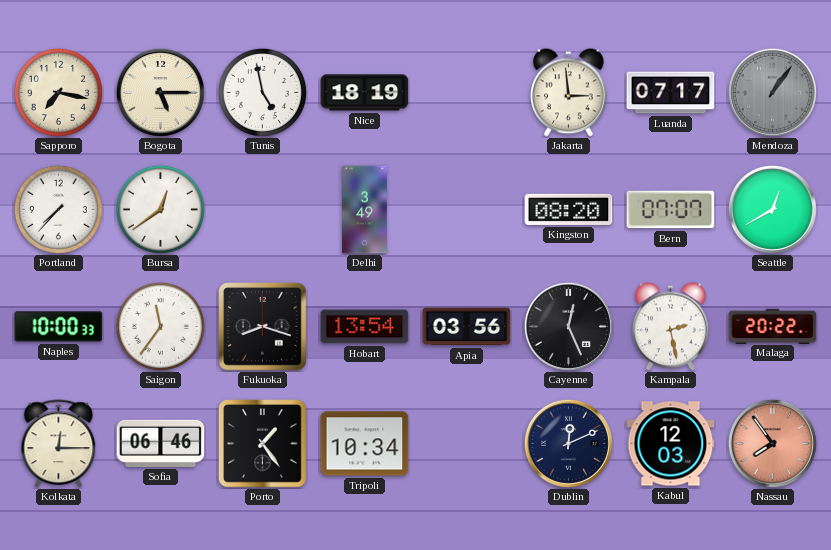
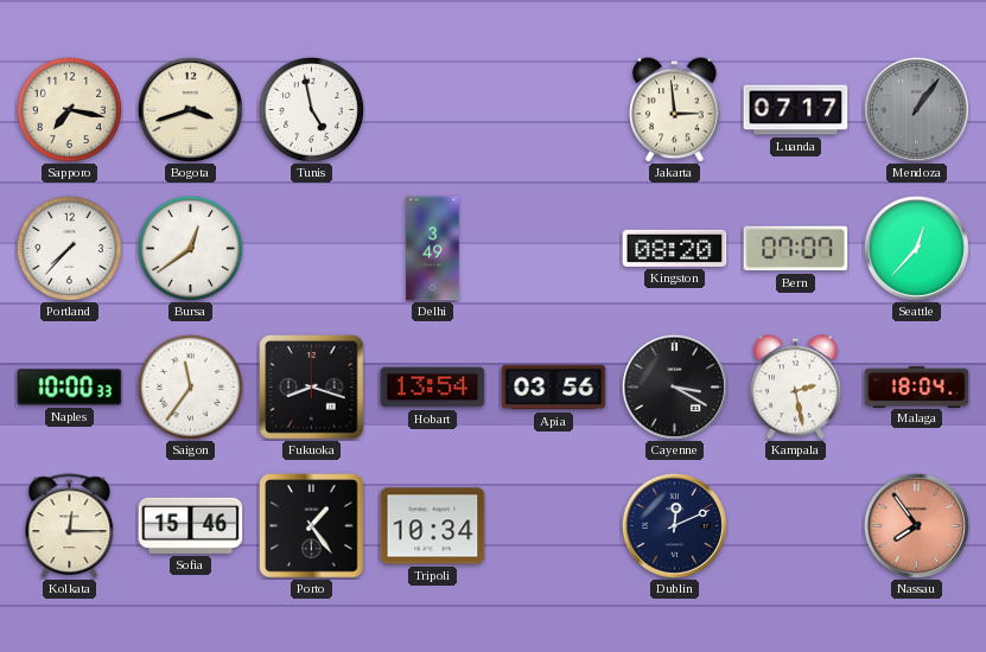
Bogota: 5:15 -> 3:42
Nice: 18:19 -> none
Seattle: 12:40 -> 12:37
Cayenne: 12:26 -> 3:20
Malaga: 20:22 -> 18:04
Sofia: 06:46 -> 15:46
Kabul: 12:03 -> none
